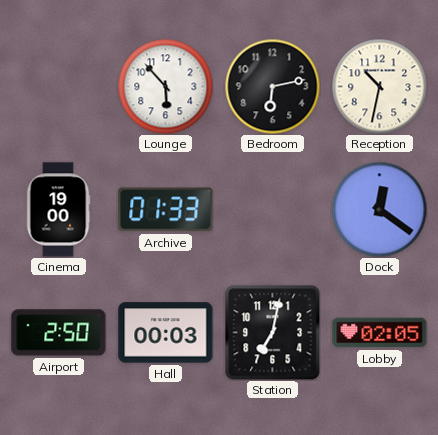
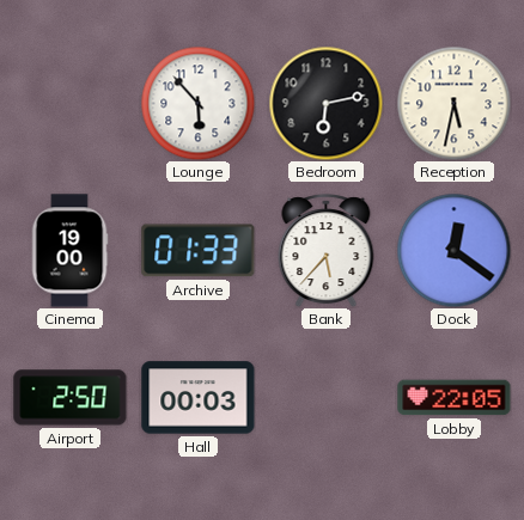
Reception: 10:32 -> 5:32
Bank: none -> 5:37
Station: 7:02 -> none
Lobby: 02:05 -> 22:05
